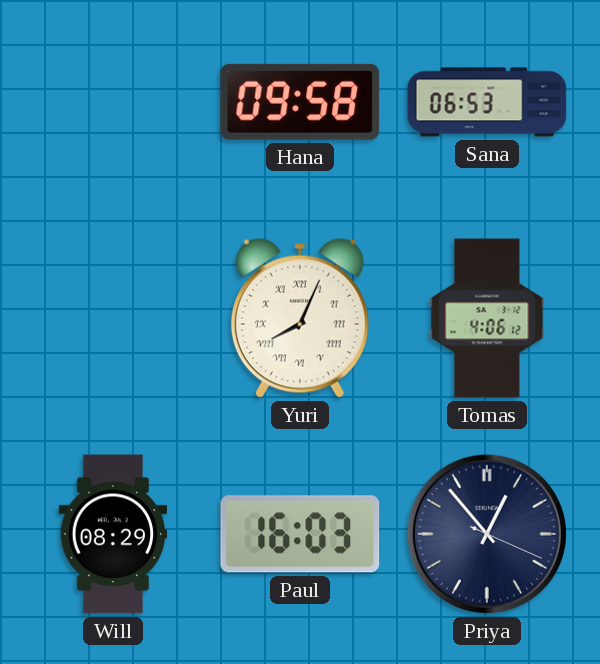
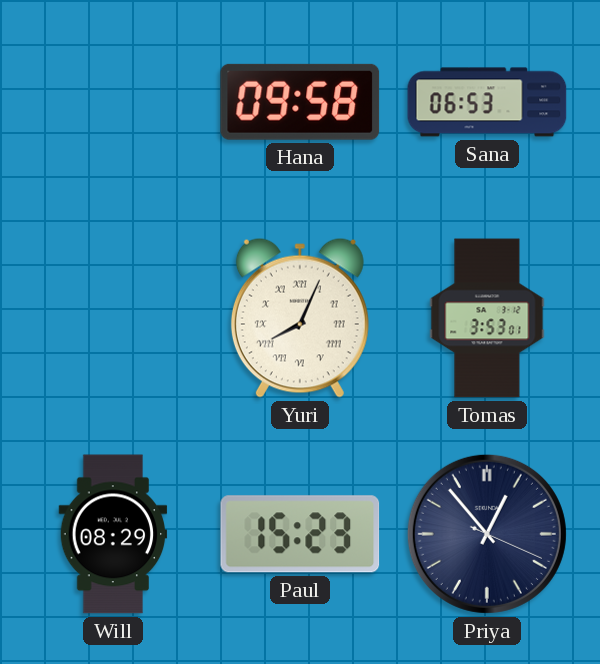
Tomas: 4:06 -> 3:53
Paul: 16:03 -> 15:23
